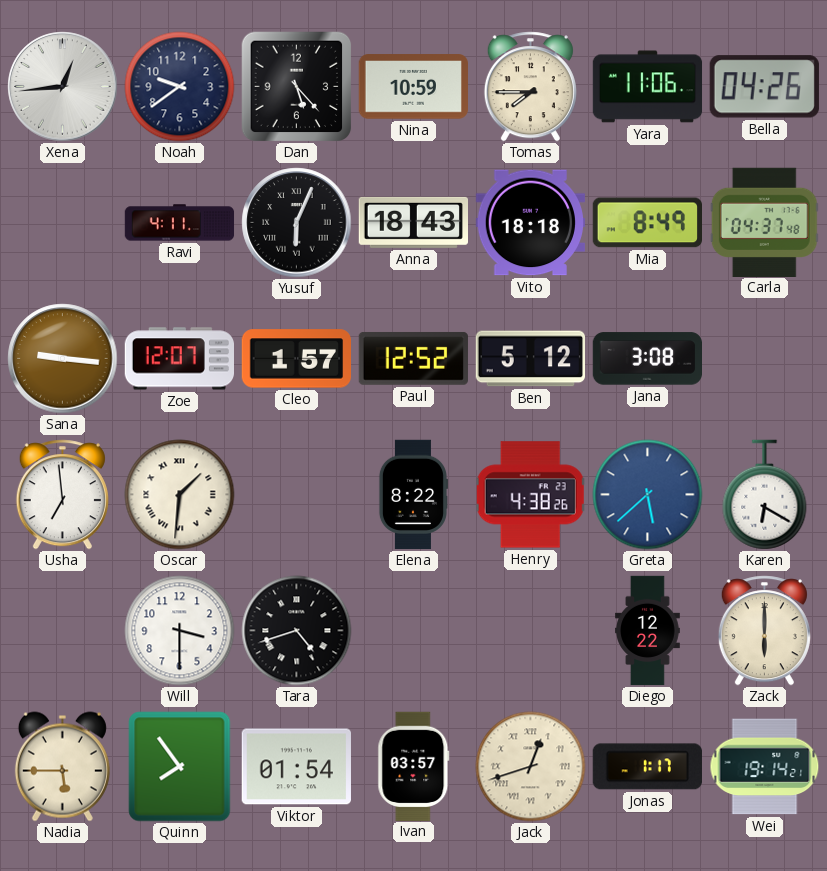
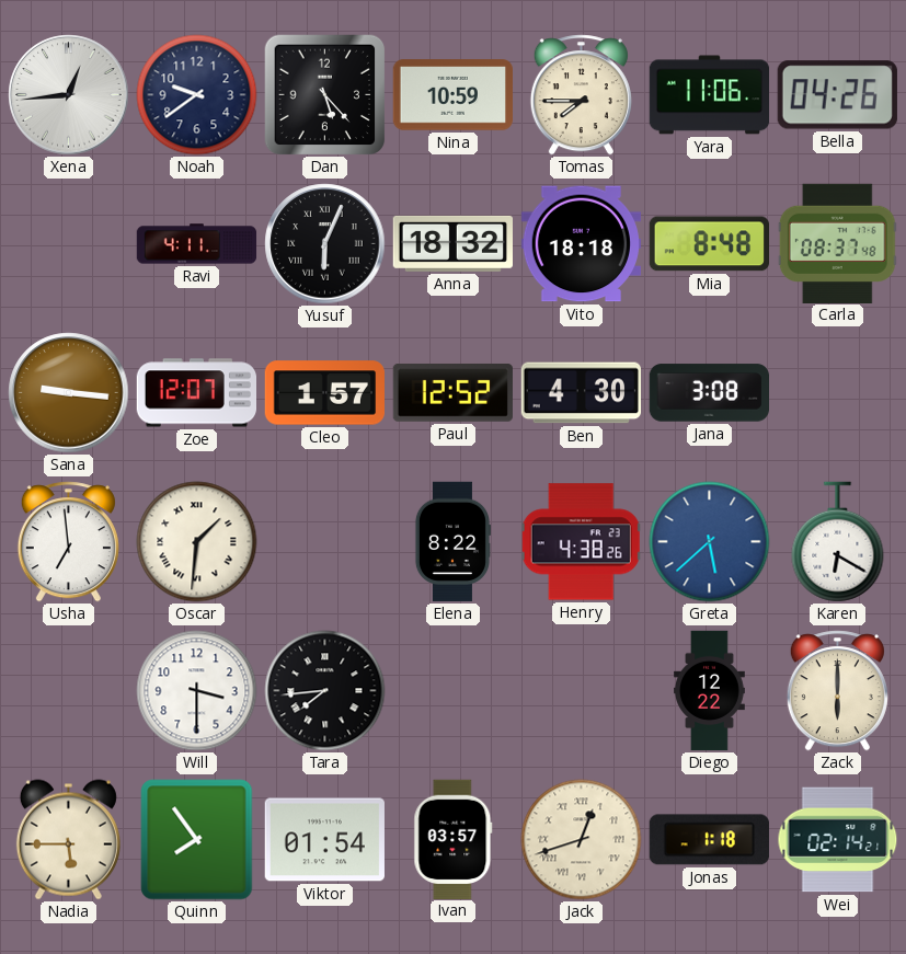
Anna: 18:43 -> 18:32
Mia: 8:49 -> 8:48
Carla: 04:37 -> 08:37
Ben: 5:12 -> 4:30
Tara: 4:42 -> 7:44
Jonas: 1:17 -> 1:18
Wei: 19:14 -> 02:14
